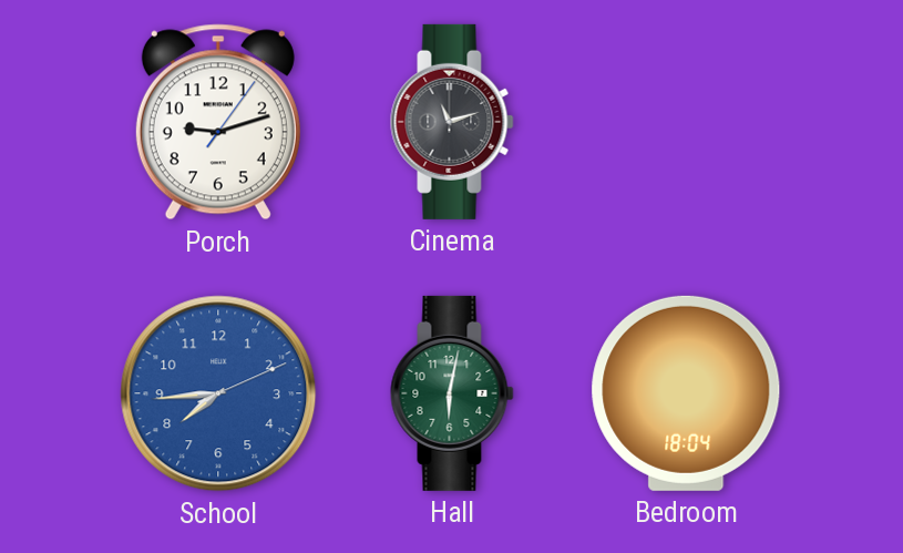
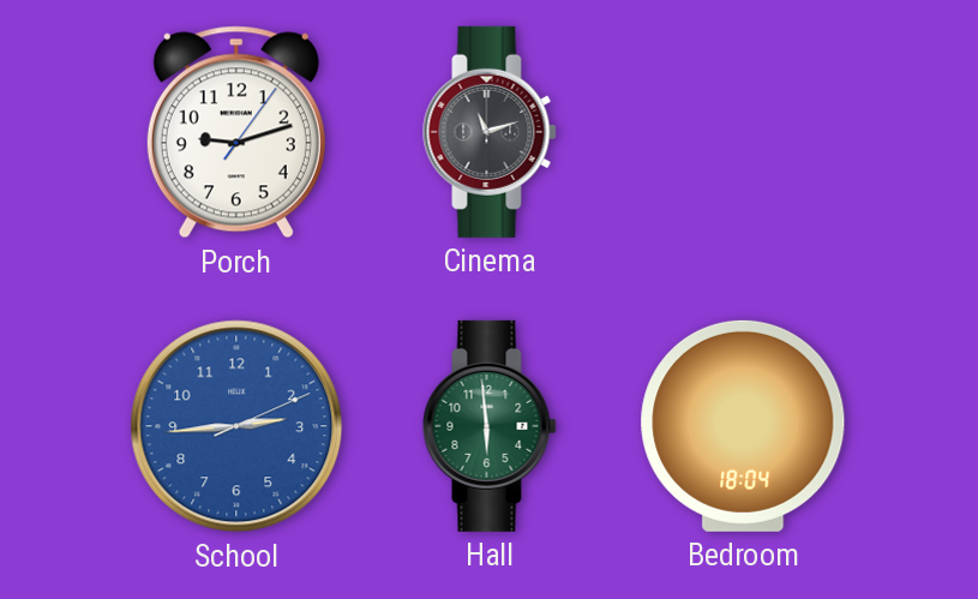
School: 7:44 -> 2:44
Hall: 6:02 -> 5:59
